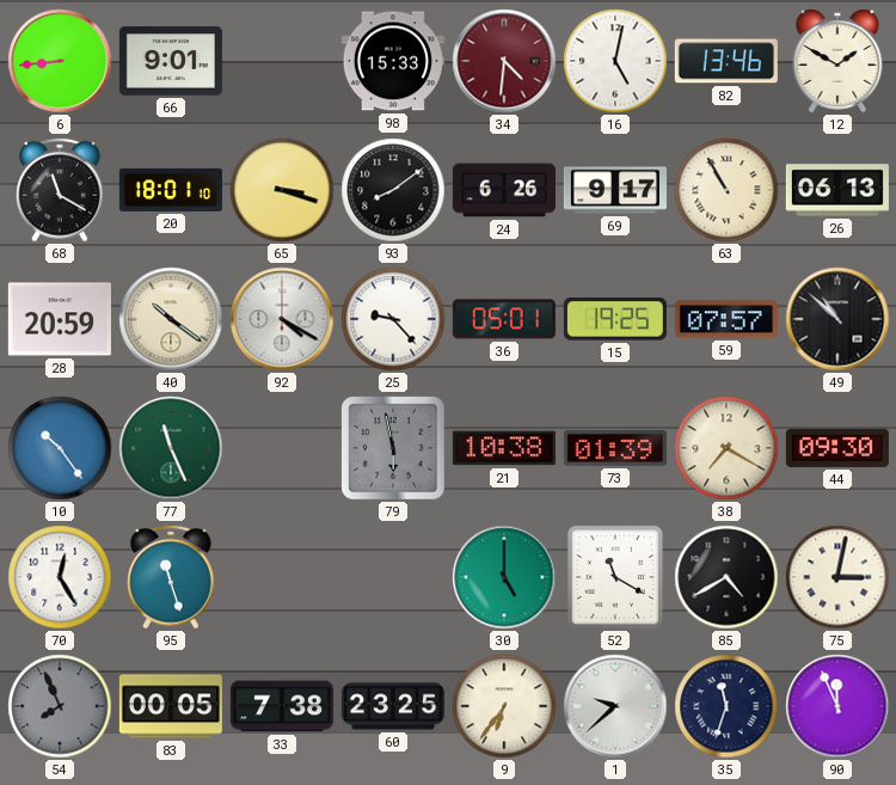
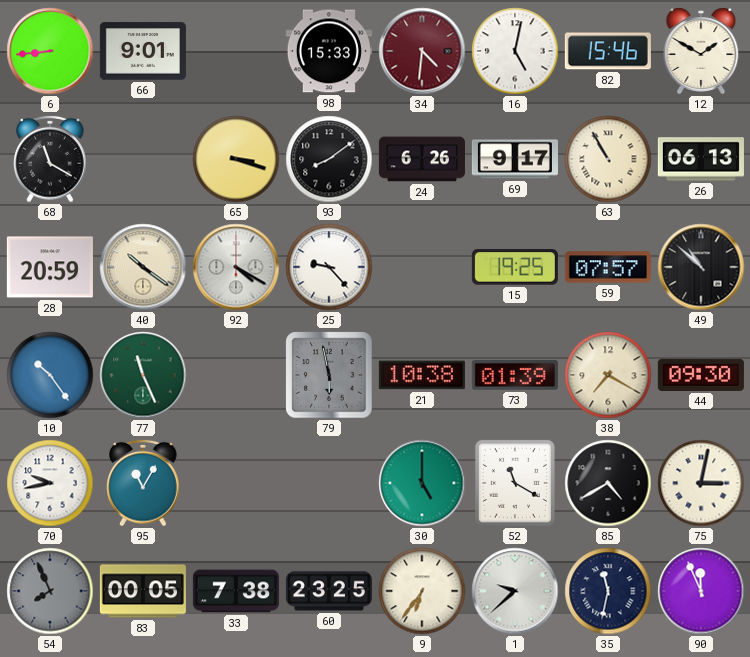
82: 13:46 -> 15:46
20: 18:01 -> none
36: 05:01 -> none
70: 12:25 -> 9:43
95: 11:27 -> 11:05
35: 11:33 -> 11:32
